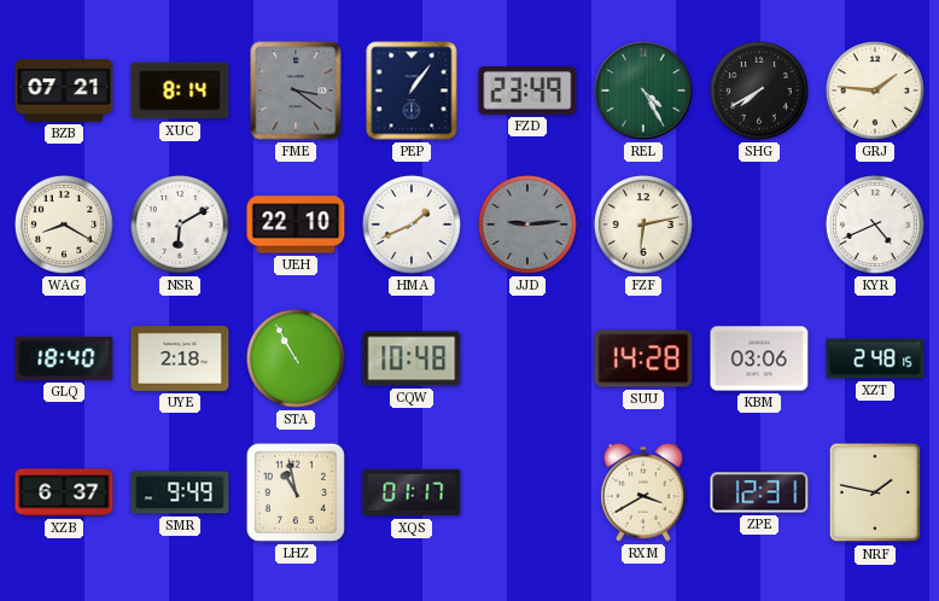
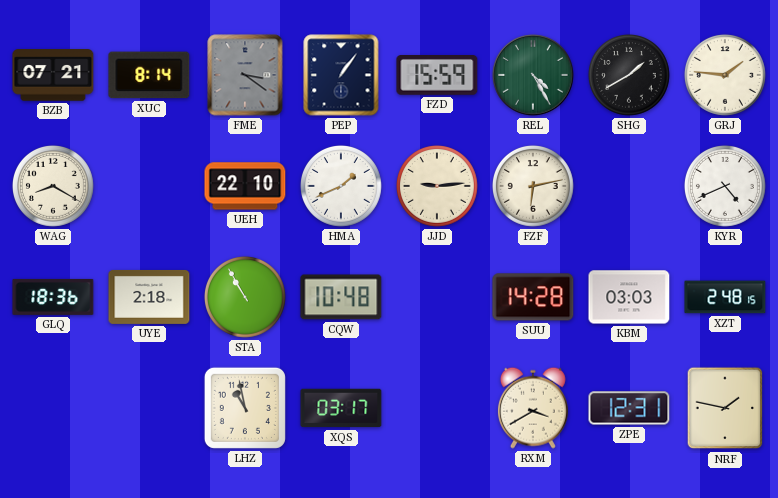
FZD: 23:49 -> 15:59
SHG: 7:40 -> 1:40
NSR: 6:10 -> none
JJD dial: grey -> cream
GLQ: 18:40 -> 18:36
KBM: 03:06 -> 03:03
XZB: 6:37 -> none
SMR: 9:49 -> none
XQS: 01:17 -> 03:17
